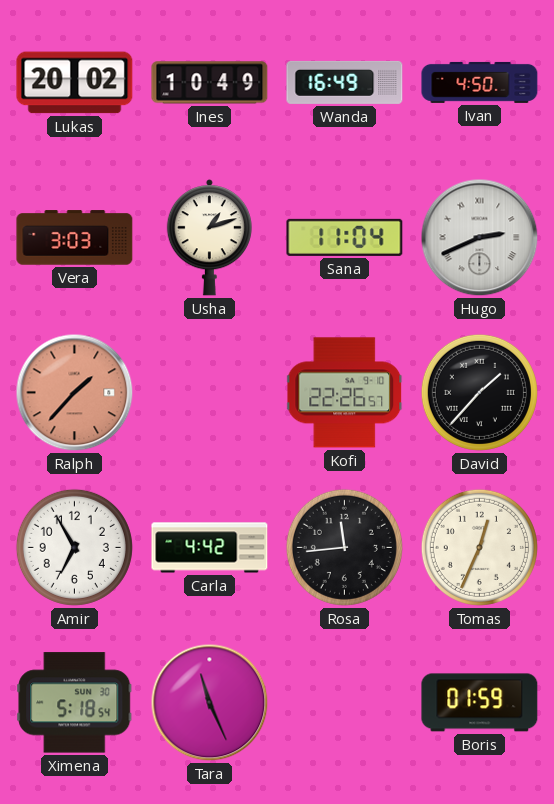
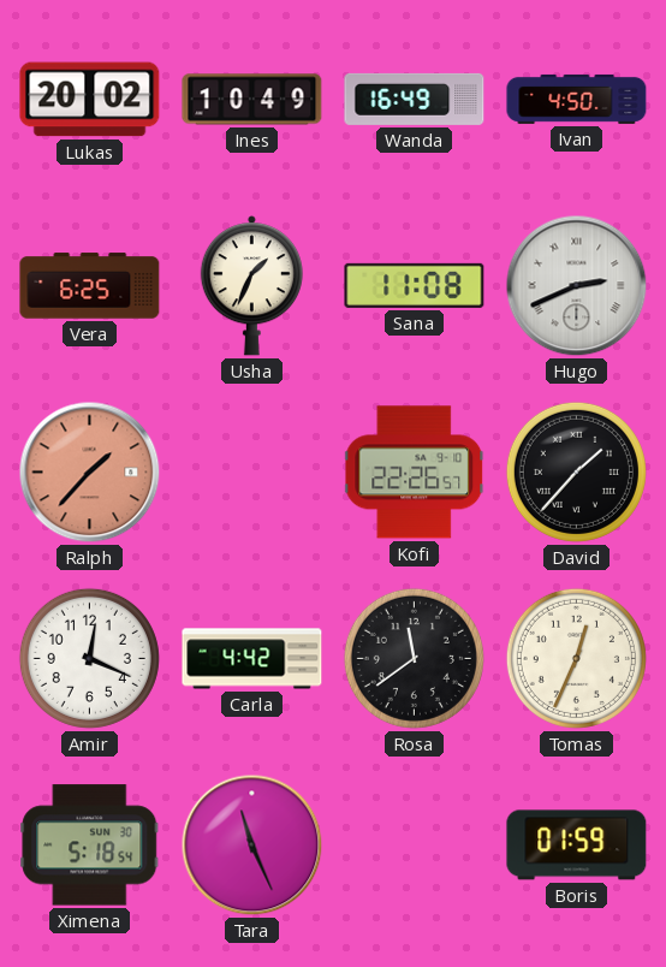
Vera: 3:03 -> 6:25
Usha: 1:12 -> 1:34
Sana: 11:04 -> 11:08
Amir: 6:55 -> 12:19
Rosa: 11:44 -> 11:39
